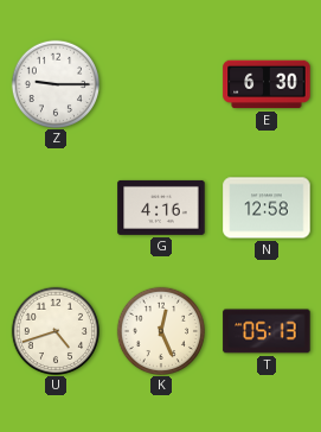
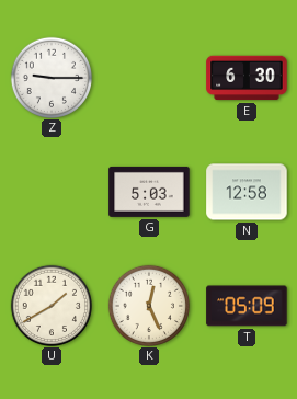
G: 4:16 -> 5:03
U: 4:42 -> 1:40
T: 05:13 -> 05:09
